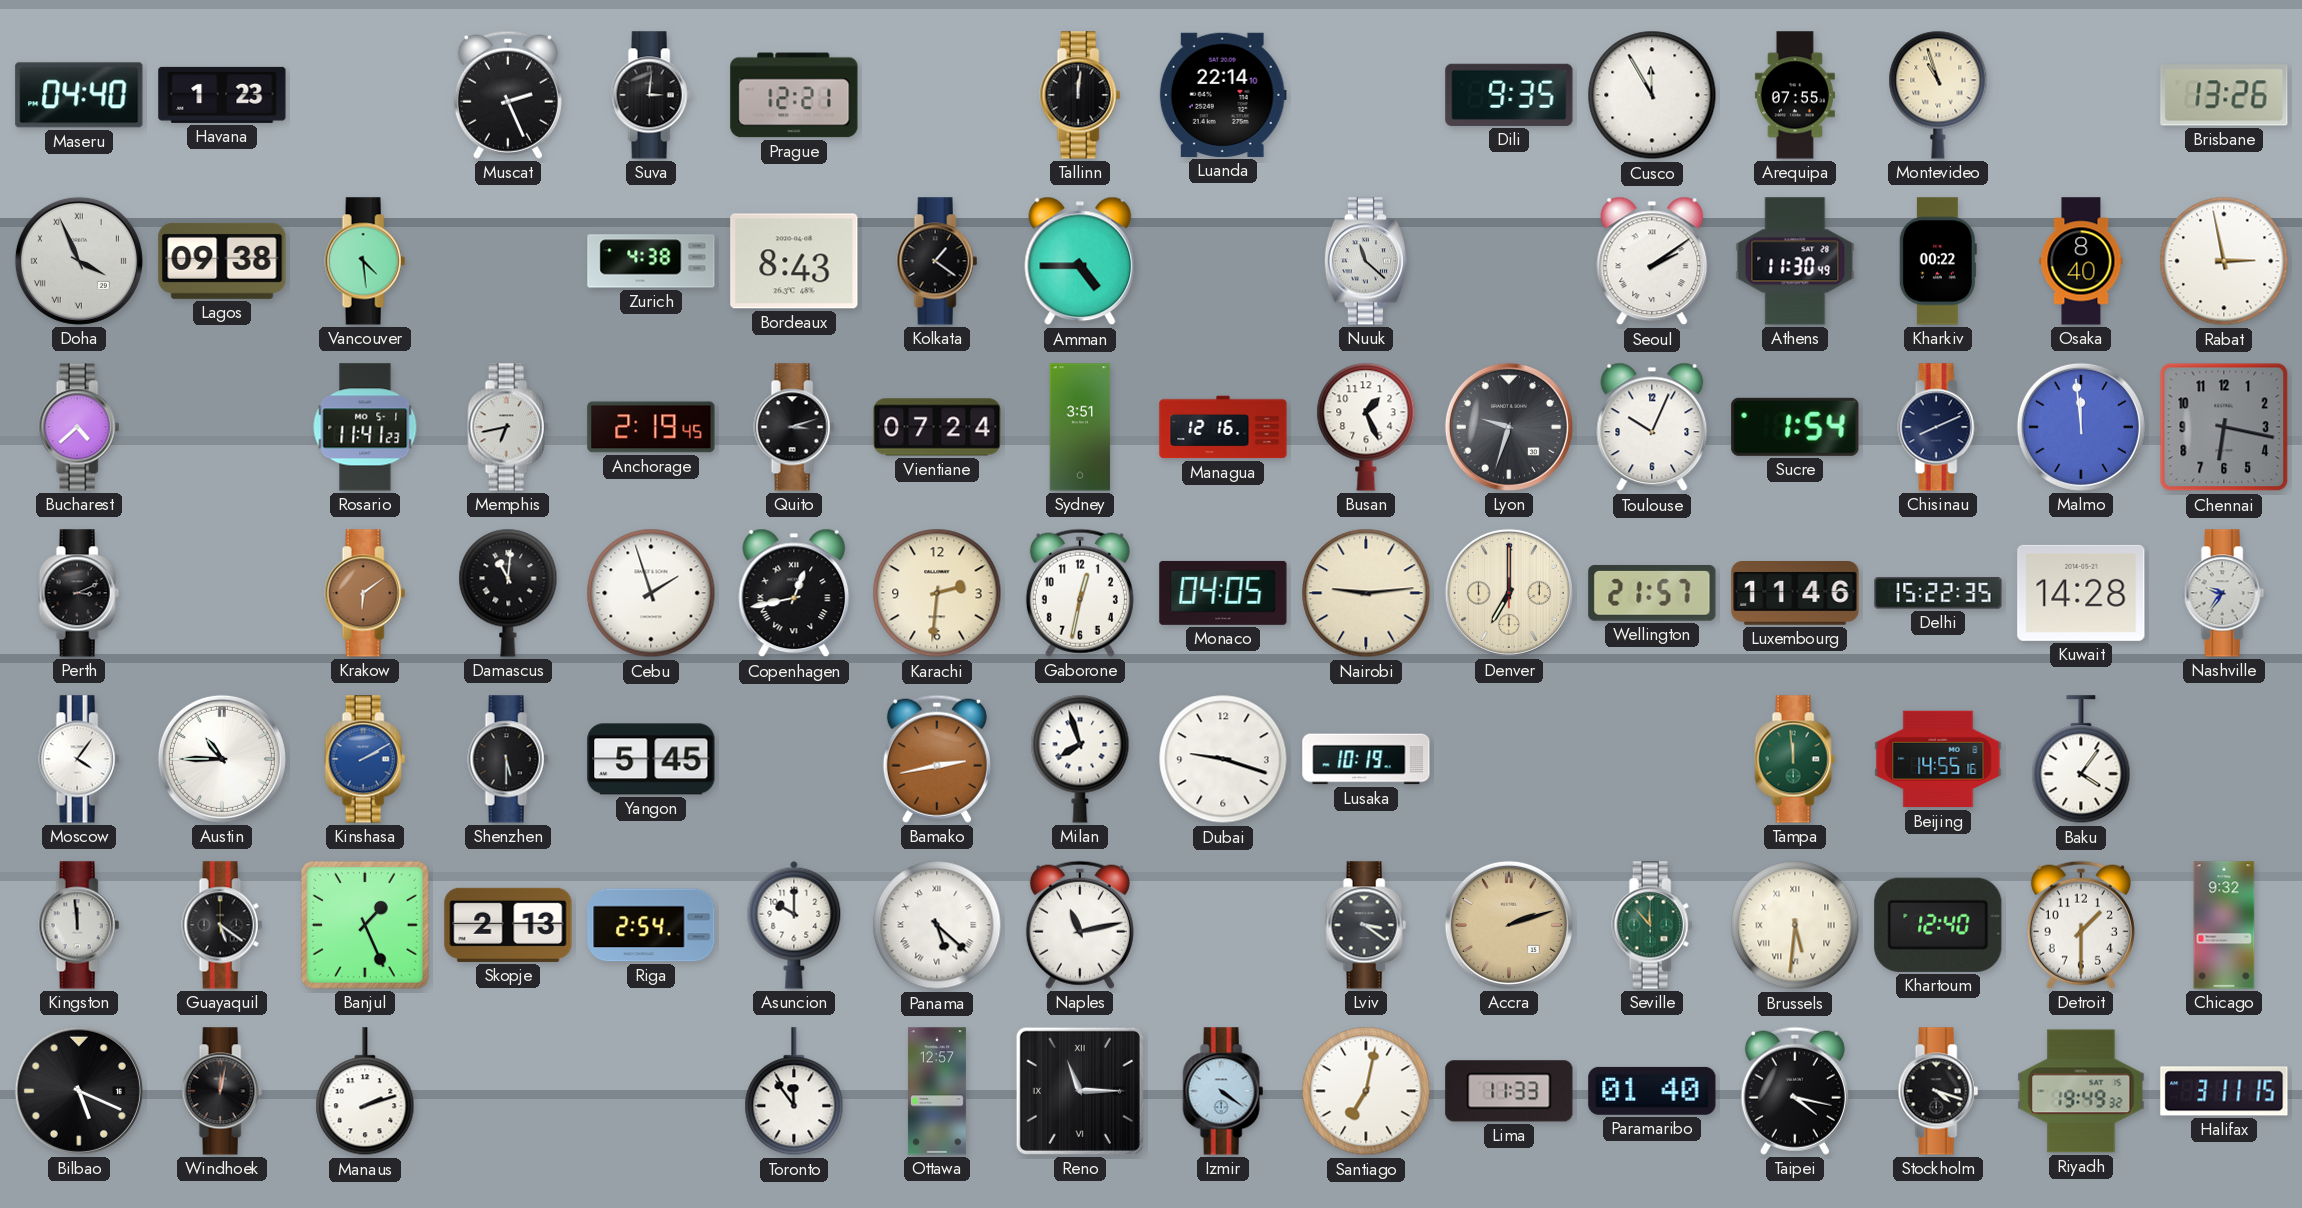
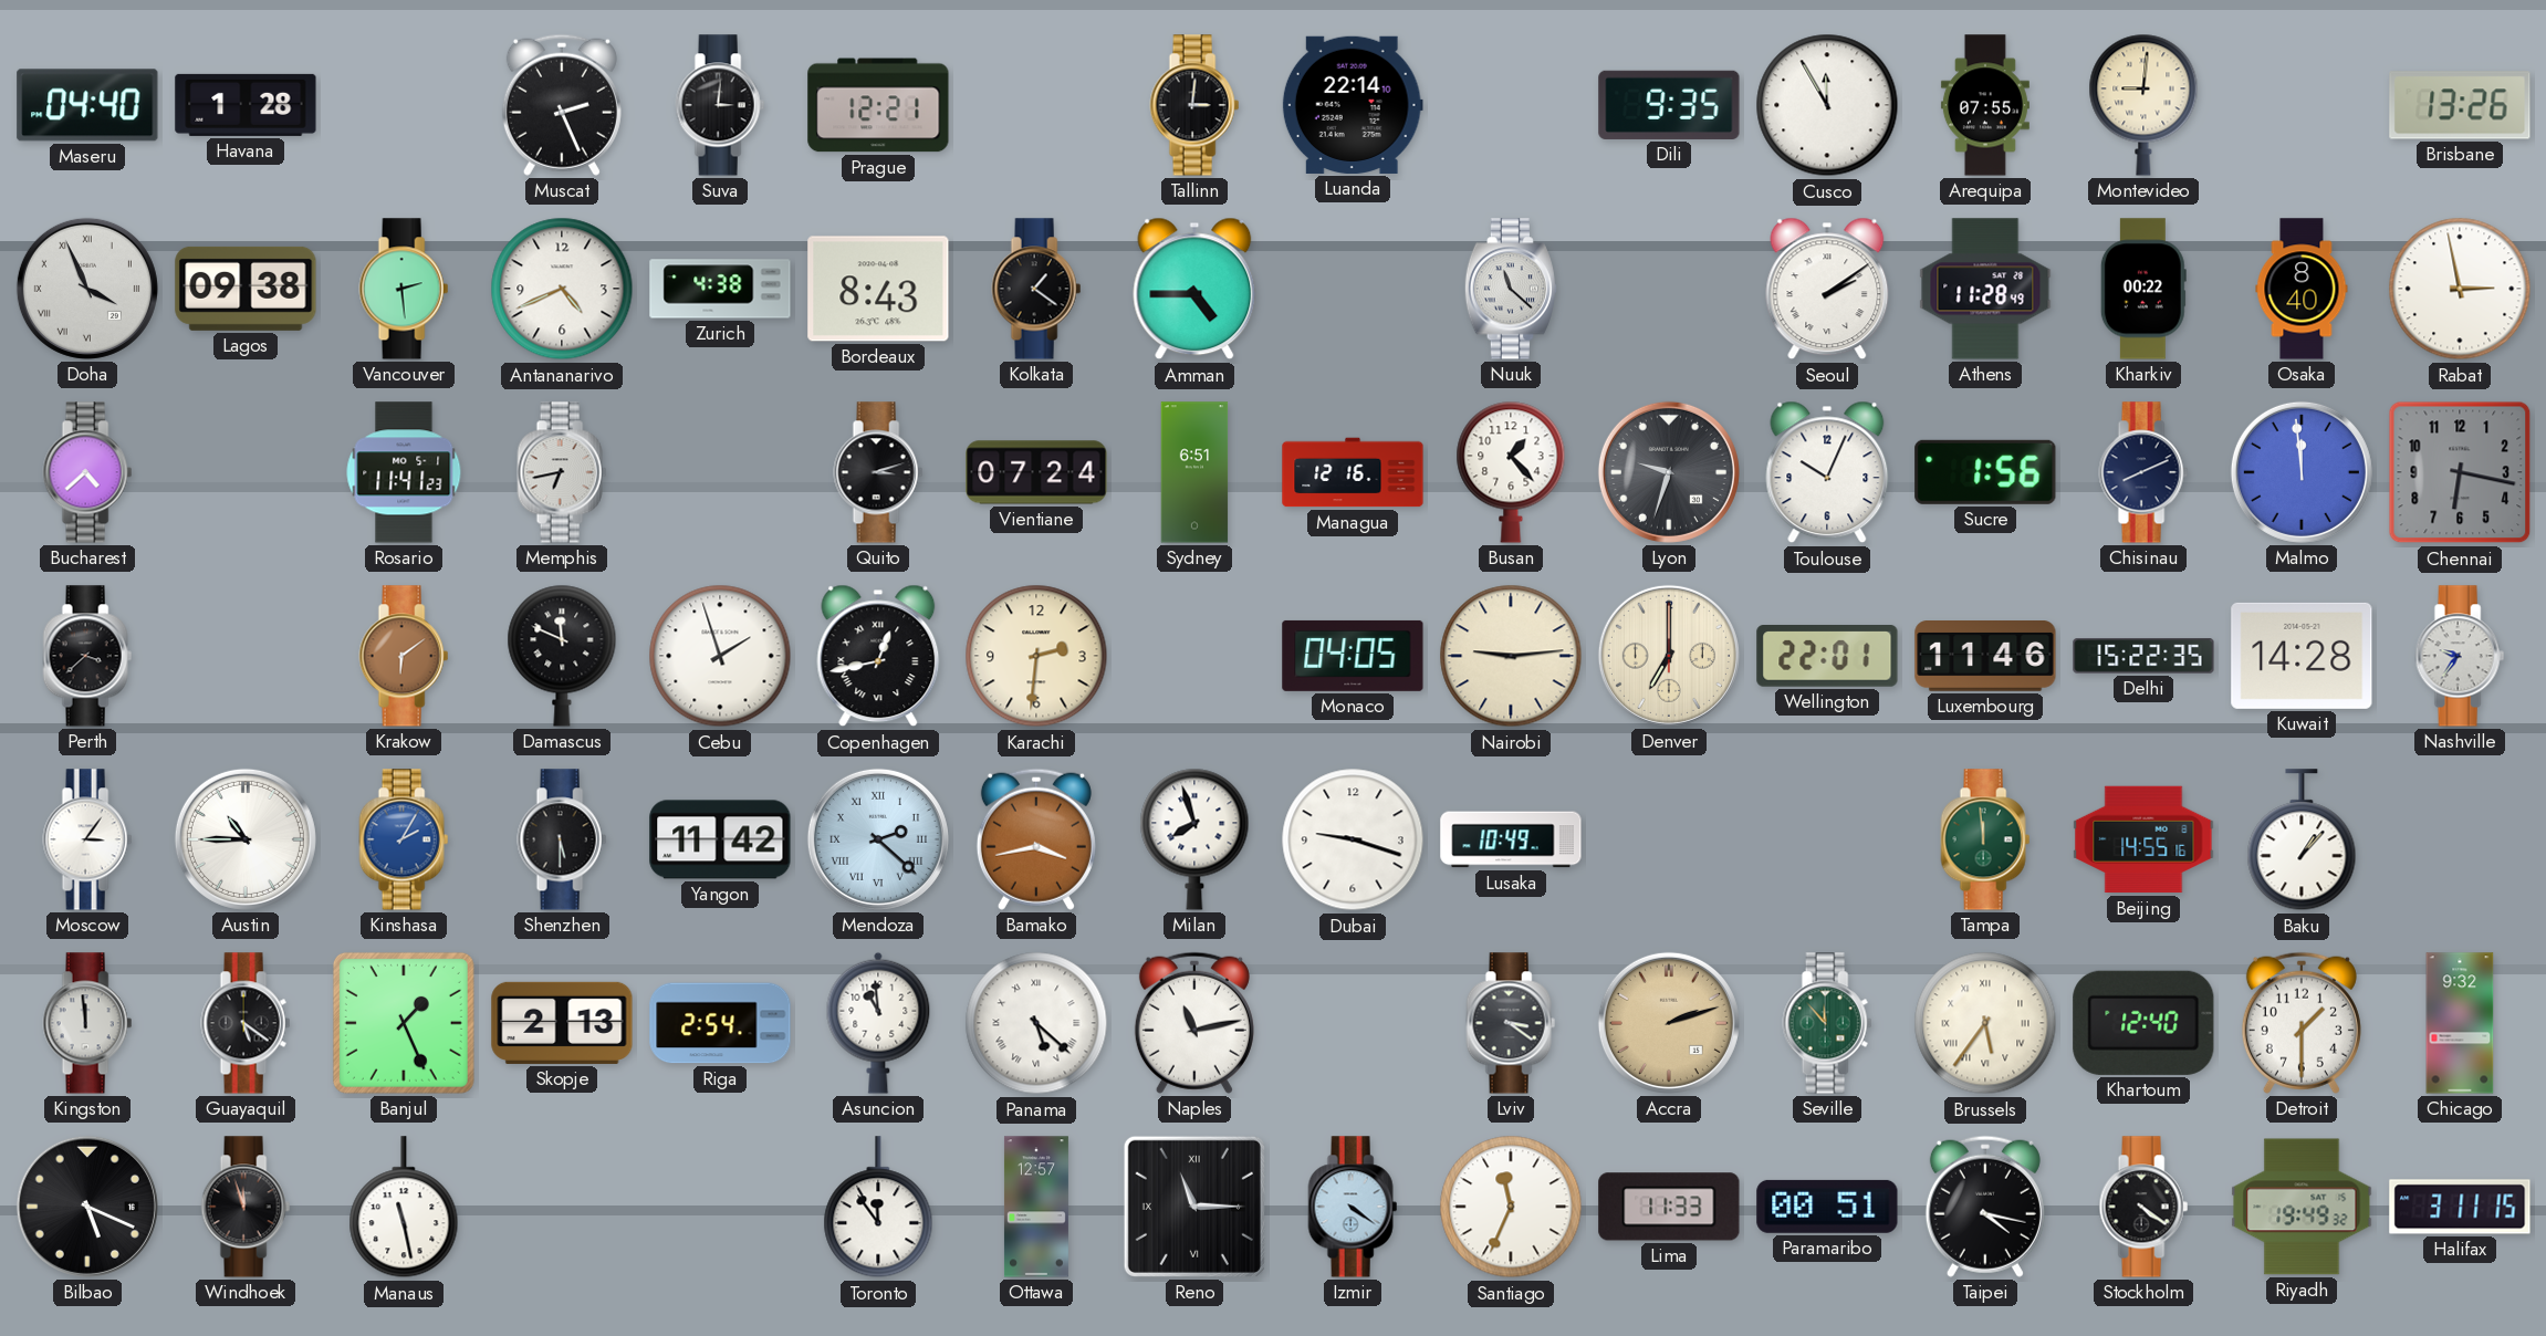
Havana: 1:23 -> 1:28
Tallinn: 12:01 -> 3:01
Montevideo: 10:57 -> 9:01
Vancouver: 4:29 -> 2:29
Antananarivo: none -> 4:41
Athens: 11:30 -> 11:28
Anchorage: 2:19 -> none
Sydney: 3:51 -> 6:51
Busan: 1:26 -> 1:23
Sucre: 1:54 -> 1:56
Perth: 3:11 -> 3:38
Damascus: 11:01 -> 11:49
Gaborone: 12:32 -> none
Wellington: 21:57 -> 22:01
Moscow: 4:06 -> 3:06
Kinshasa: 2:10 -> 2:05
Yangon: 5:45 -> 11:42
Mendoza: none -> 2:22
Bamako: 2:43 -> 3:43
Lusaka: 10:19 -> 10:49
Baku: 4:06 -> 1:07
Asuncion: 10:00 -> 10:59
Brussels: 5:31 -> 5:36
Windhoek: 12:02 -> 11:57
Manaus: 2:12 -> 11:28
Santiago: 7:02 -> 11:34
Paramaribo: 01:40 -> 00:51
Stockholm: 4:18 -> 4:21
